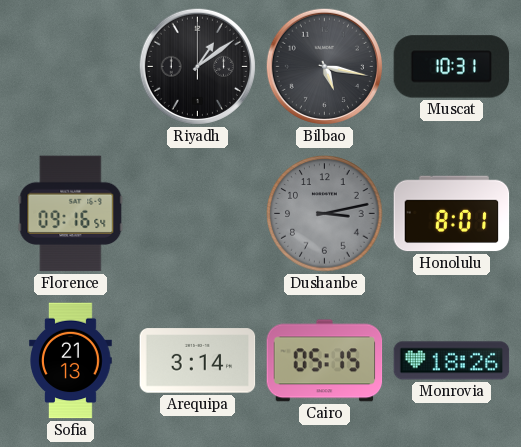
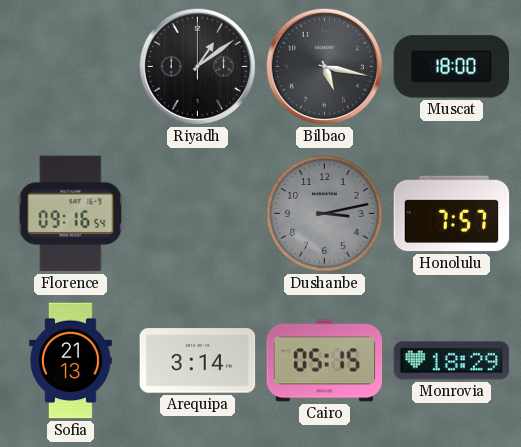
Muscat: 10:31 -> 18:00
Honolulu: 8:01 -> 7:57
Monrovia: 18:26 -> 18:29
